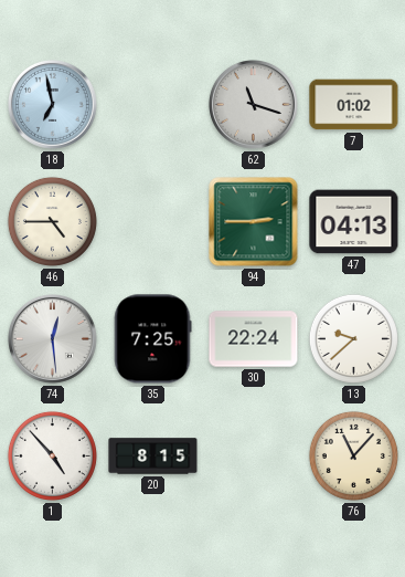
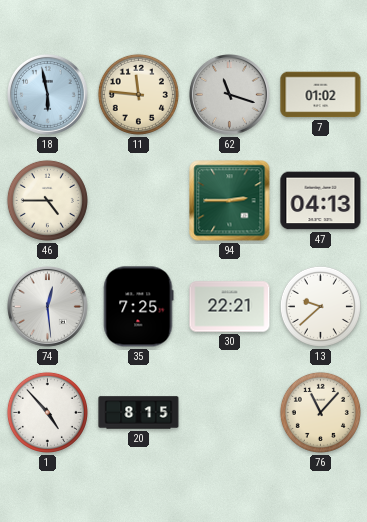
18: 6:58 -> 5:58
11: none -> 11:46
30: 22:24 -> 22:21
